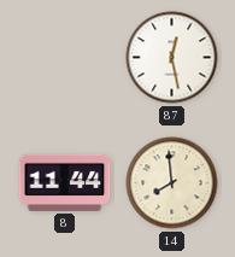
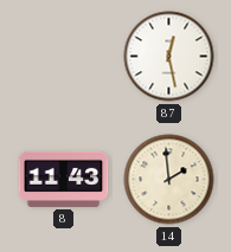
8: 11:44 -> 11:43
14: 7:59 -> 1:59
